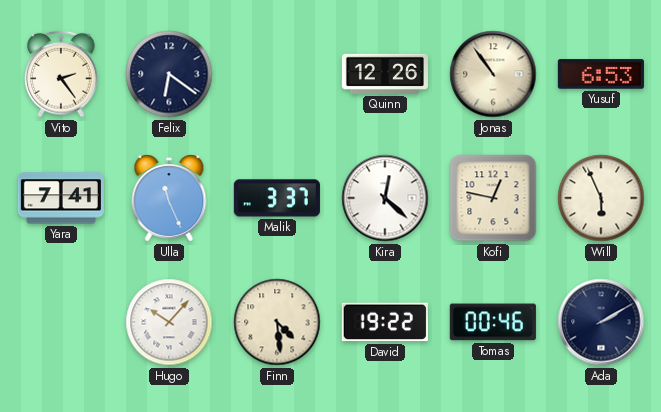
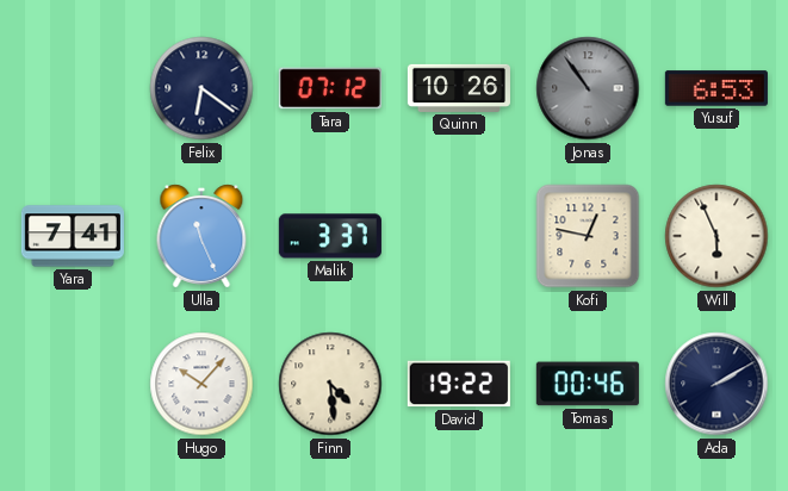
Vito: 2:24 -> none
Tara: none -> 07:12
Quinn: 12:26 -> 10:26
Jonas dial: cream -> grey
Kira: 12:22 -> none
